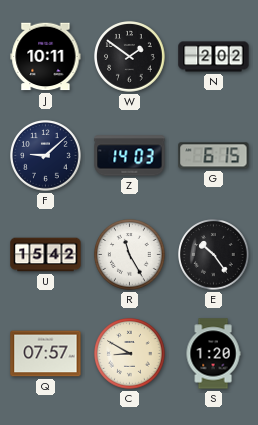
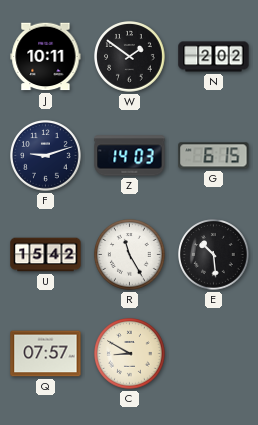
F: 9:08 -> 9:12
E: 10:24 -> 10:29
S: 1:20 -> none
